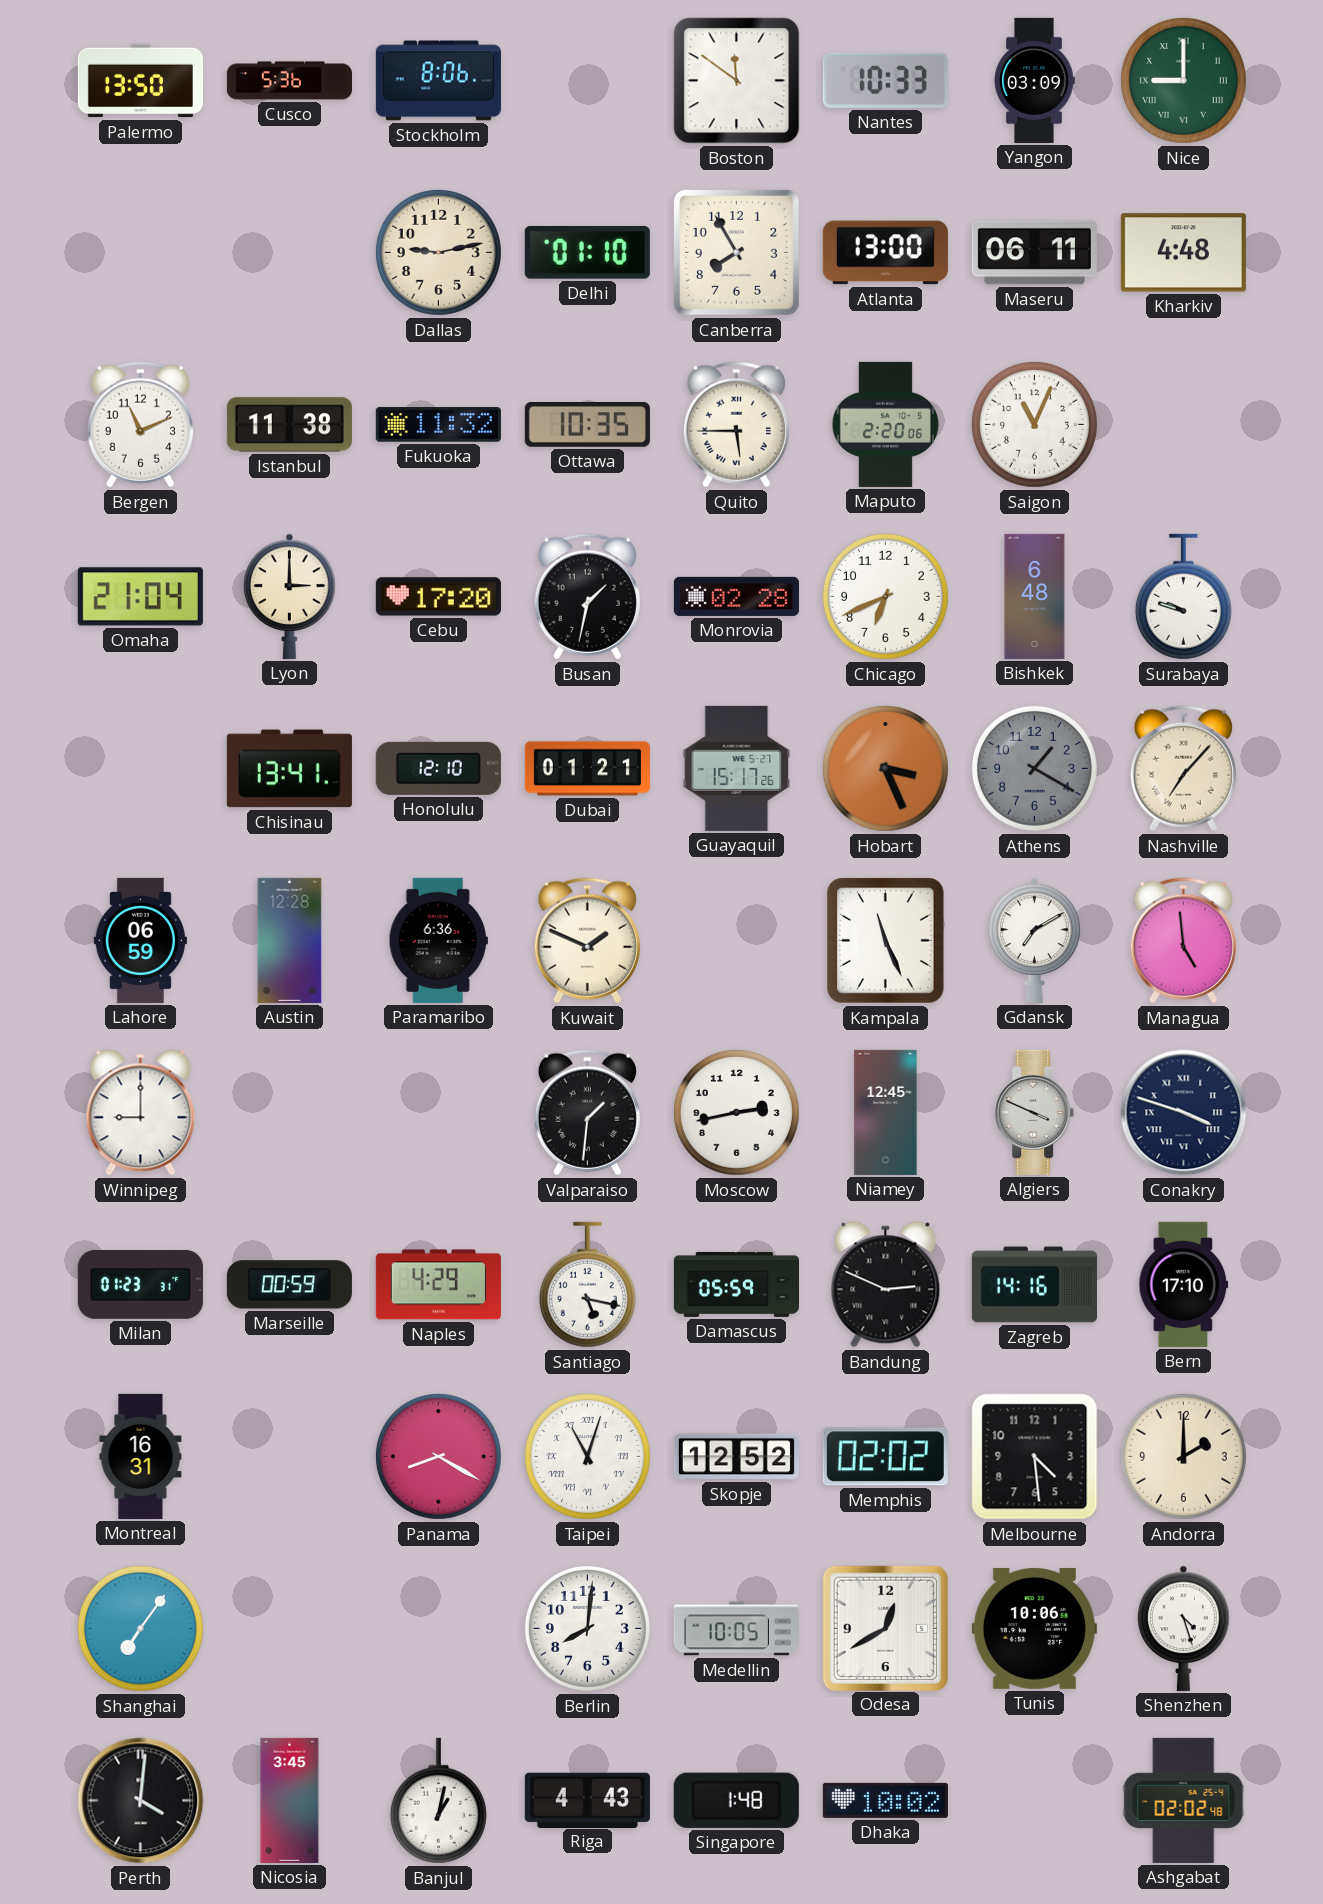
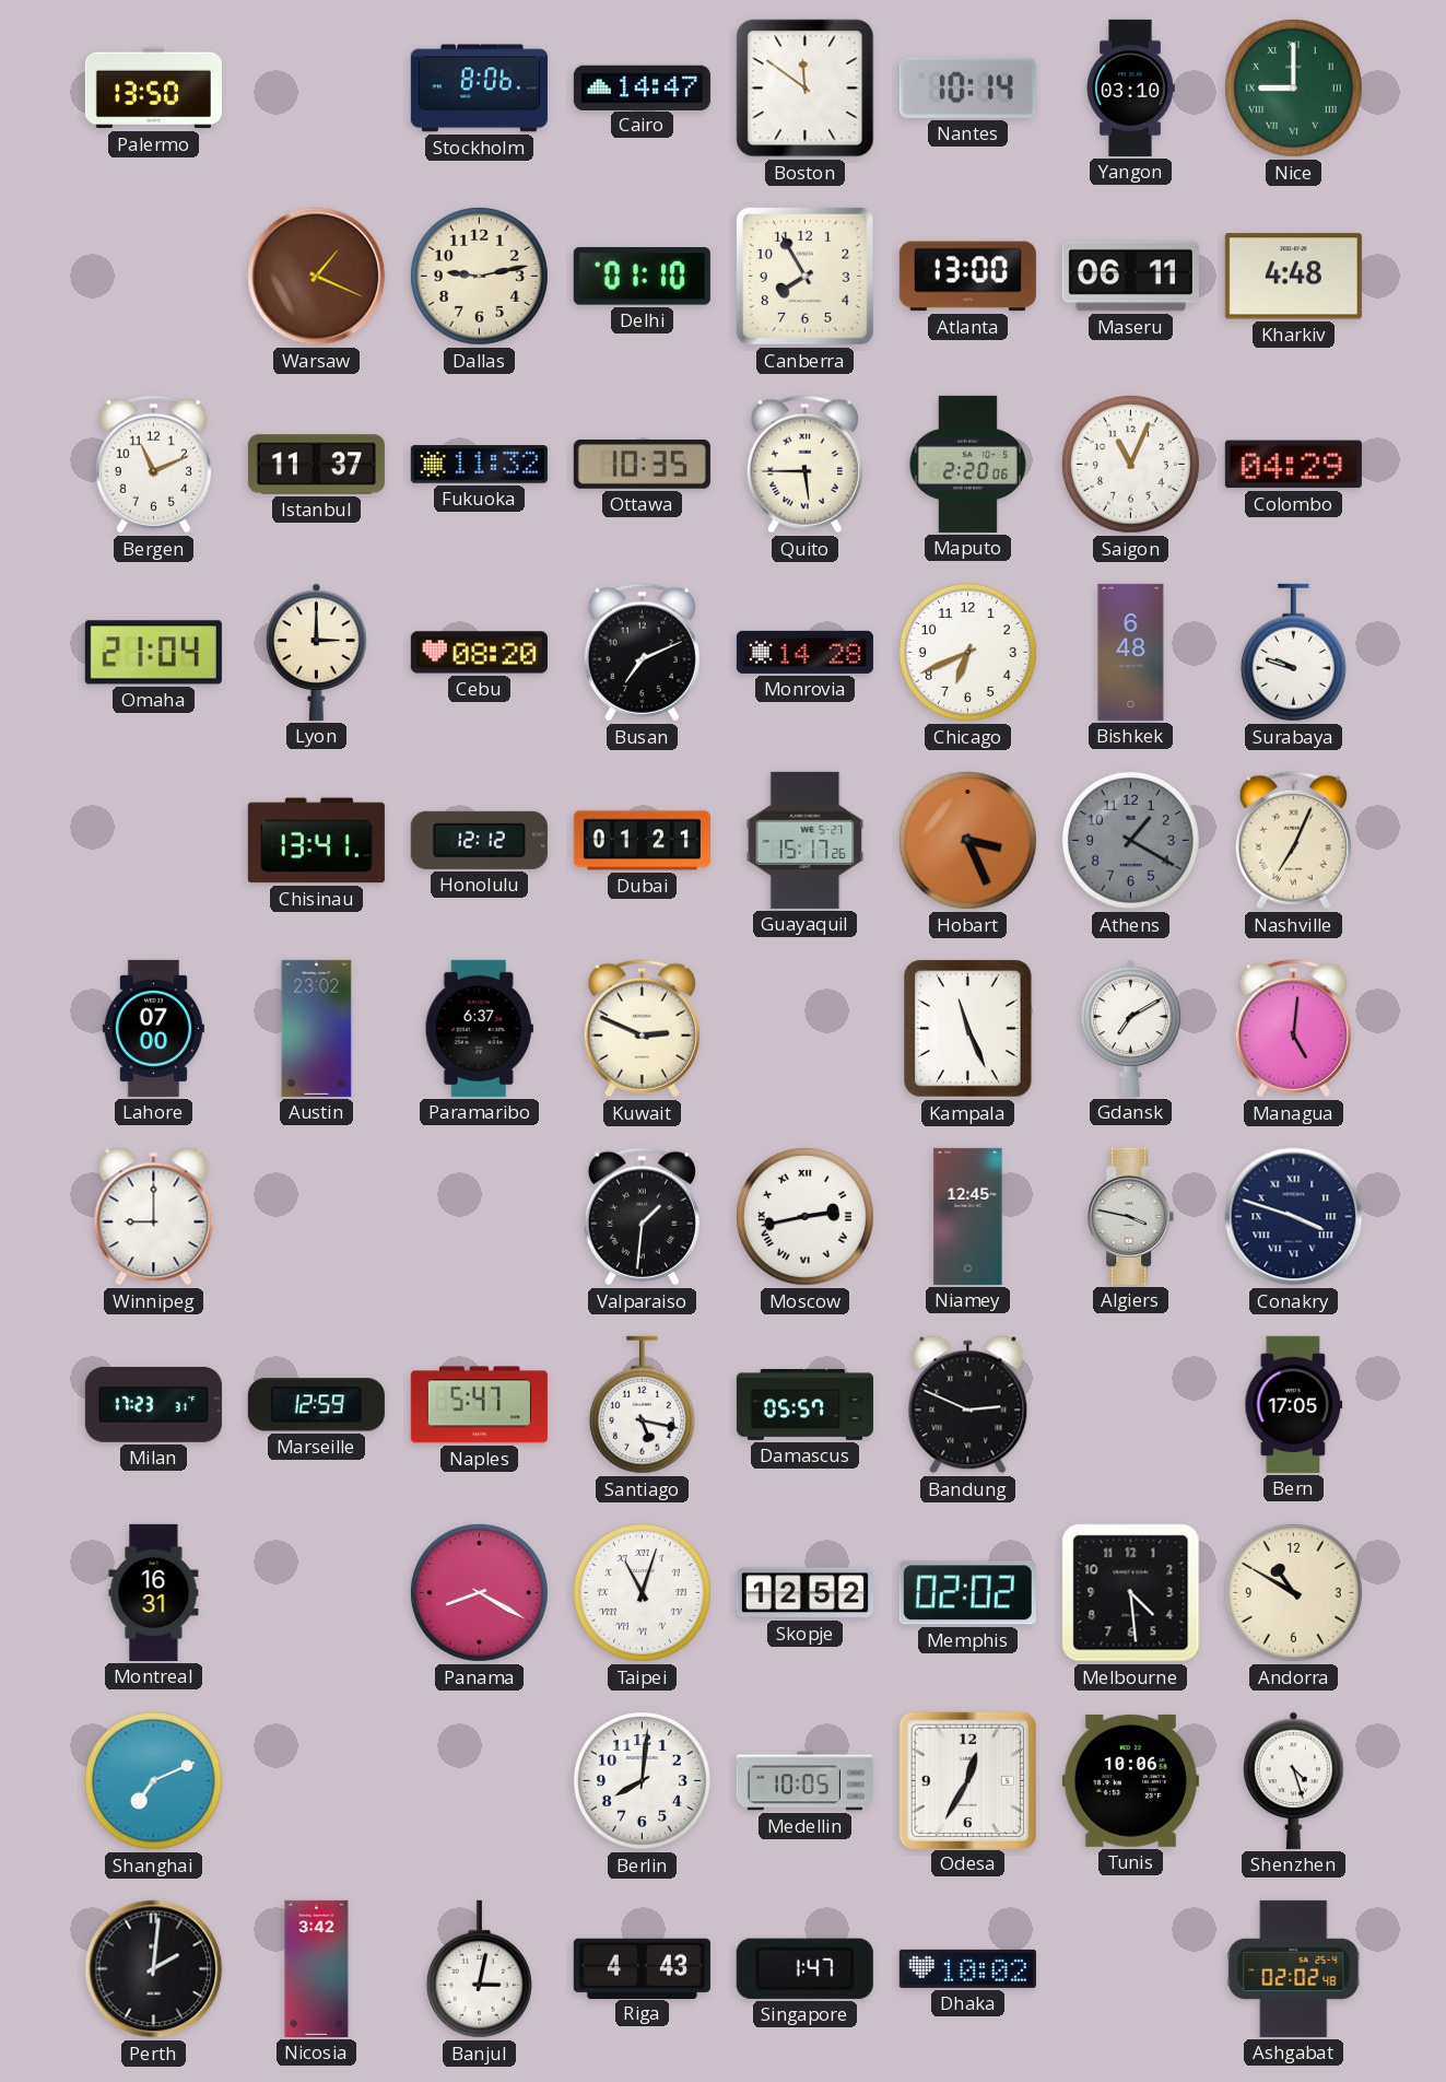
Cusco: 5:36 -> none
Cairo: none -> 14:47
Nantes: 10:33 -> 10:14
Yangon: 03:09 -> 03:10
Warsaw: none -> 1:19
Istanbul: 11:38 -> 11:37
Colombo: none -> 04:29
Cebu: 17:20 -> 08:20
Busan: 1:32 -> 7:11
Monrovia: 02:28 -> 14:28
Honolulu: 12:10 -> 12:12
Nashville: 7:07 -> 7:04
Lahore: 06:59 -> 07:00
Austin: 12:28 -> 23:02
Paramaribo: 6:36 -> 6:37
Kuwait: 1:49 -> 2:49
Managua: 4:59 -> 5:01
Moscow numerals: Arabic -> Roman
Algiers: 3:49 -> 3:47
Milan: 01:23 -> 17:23
Marseille: 00:59 -> 12:59
Naples: 4:29 -> 5:47
Damascus: 05:59 -> 05:57
Zagreb: 14:16 -> none
Bern: 17:10 -> 17:05
Andorra: 2:00 -> 10:50
Shanghai: 7:06 -> 7:11
Odesa: 12:40 -> 12:35
Perth: 4:01 -> 2:01
Nicosia: 3:45 -> 3:42
Banjul: 1:02 -> 3:02
Singapore: 1:48 -> 1:47
